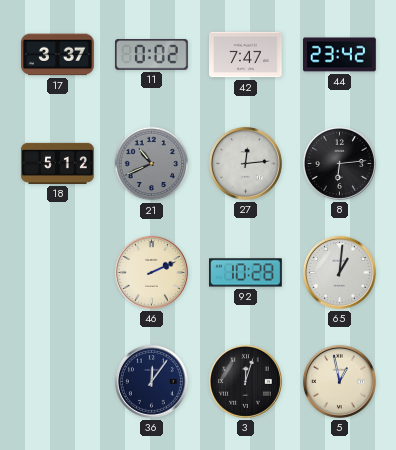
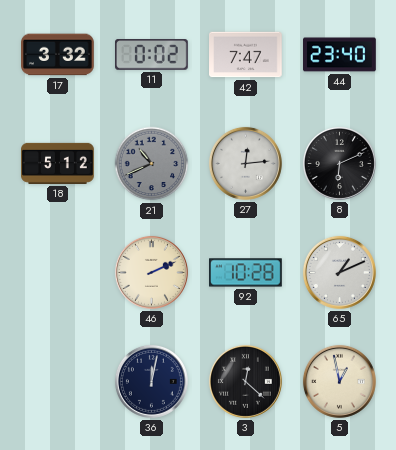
17: 3:37 -> 3:32
44: 23:42 -> 23:40
8: 6:14 -> 6:11
65: 1:01 -> 1:11
36: 12:06 -> 12:02
3: 12:03 -> 12:22
